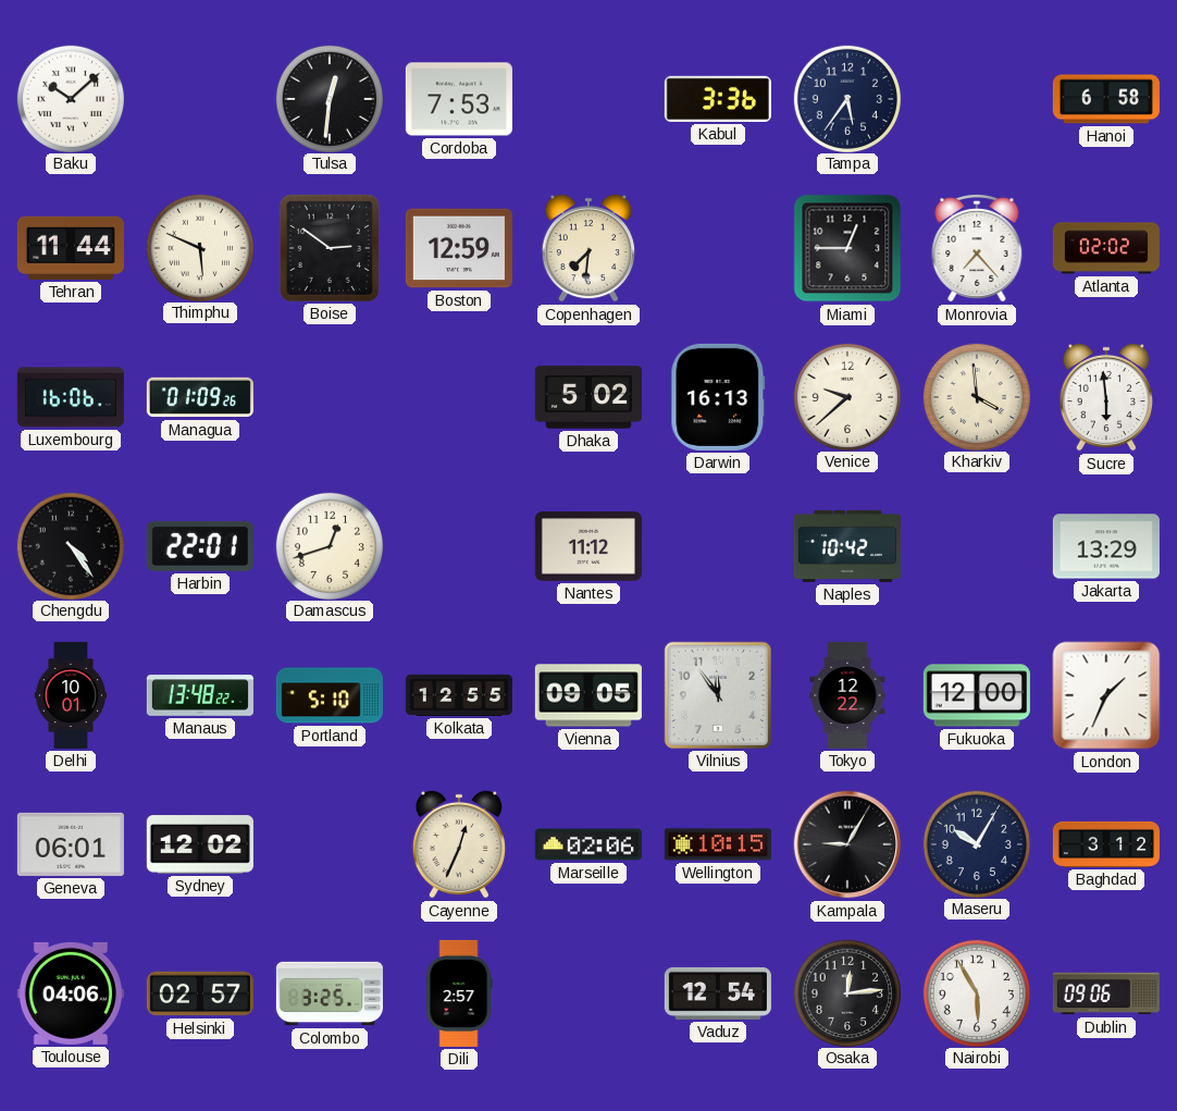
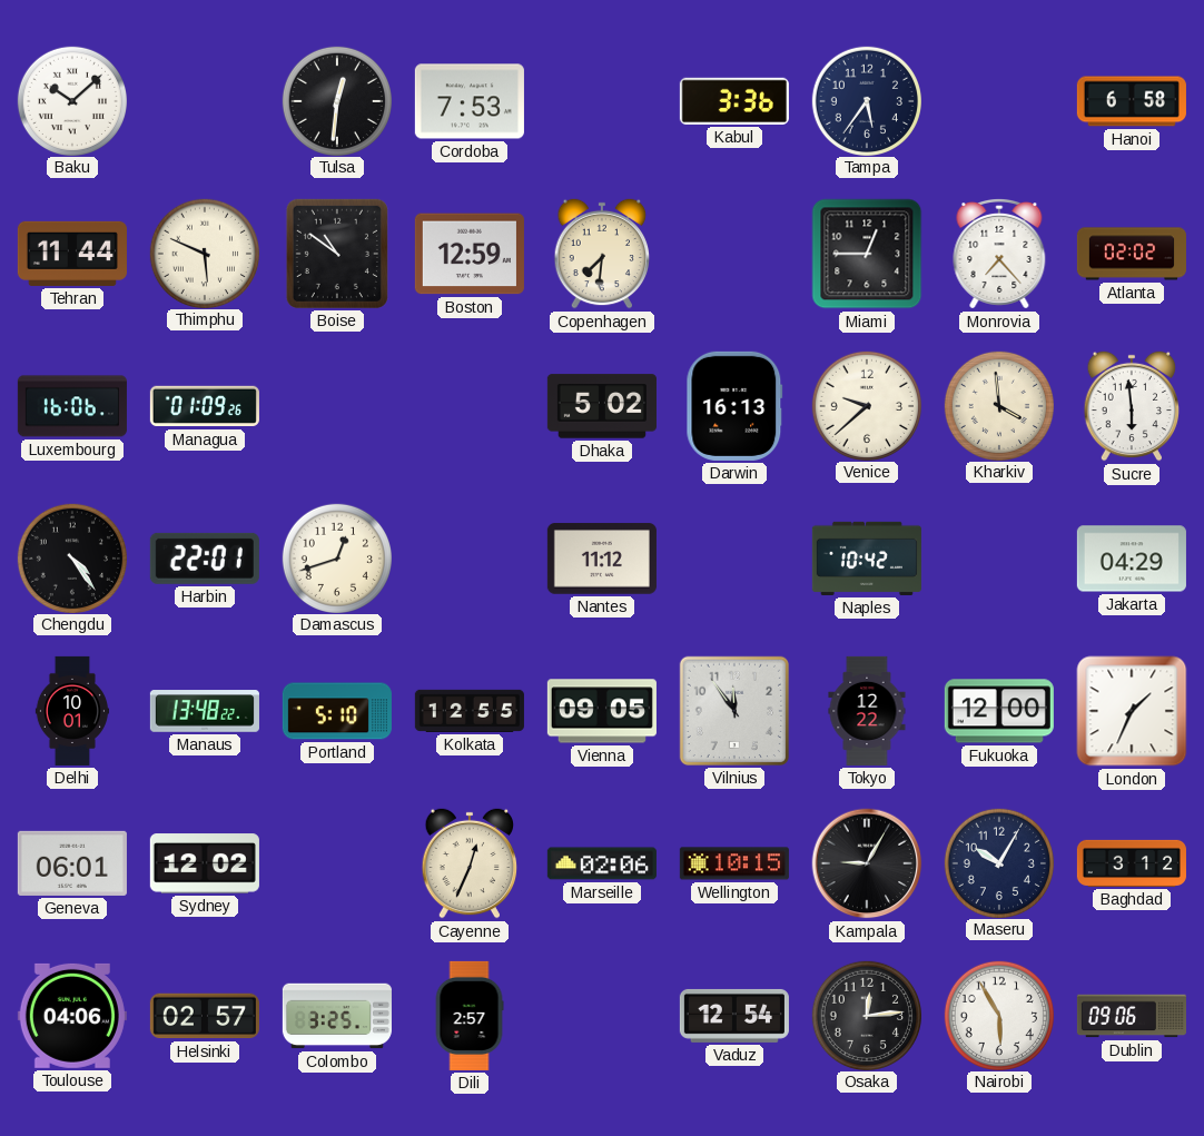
Boise: 2:51 -> 10:51
Jakarta: 13:29 -> 04:29
